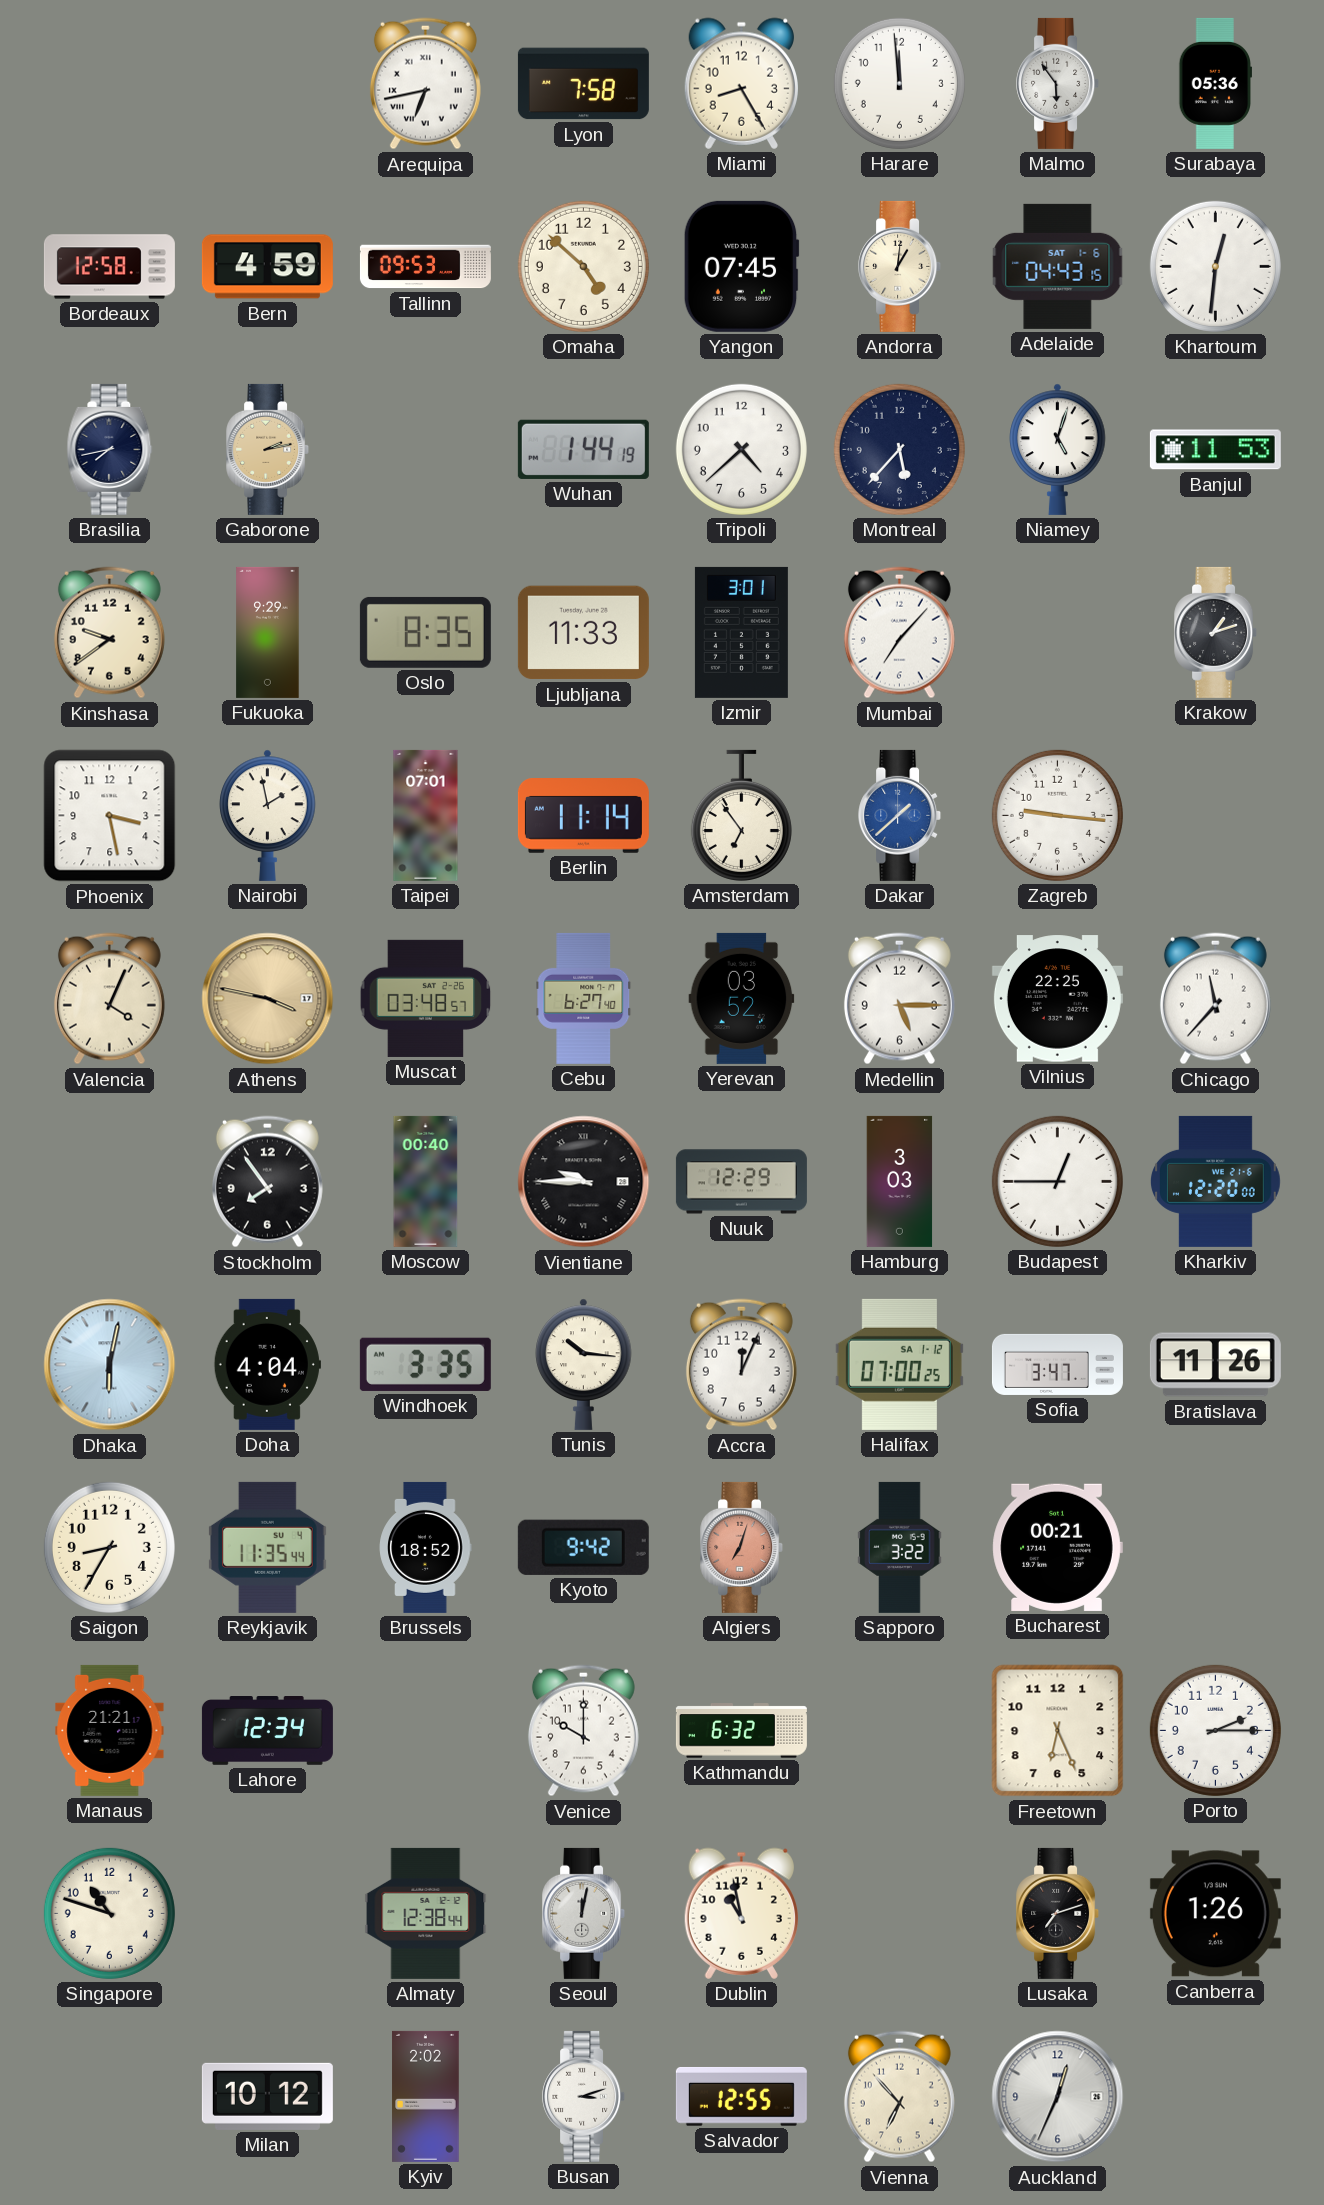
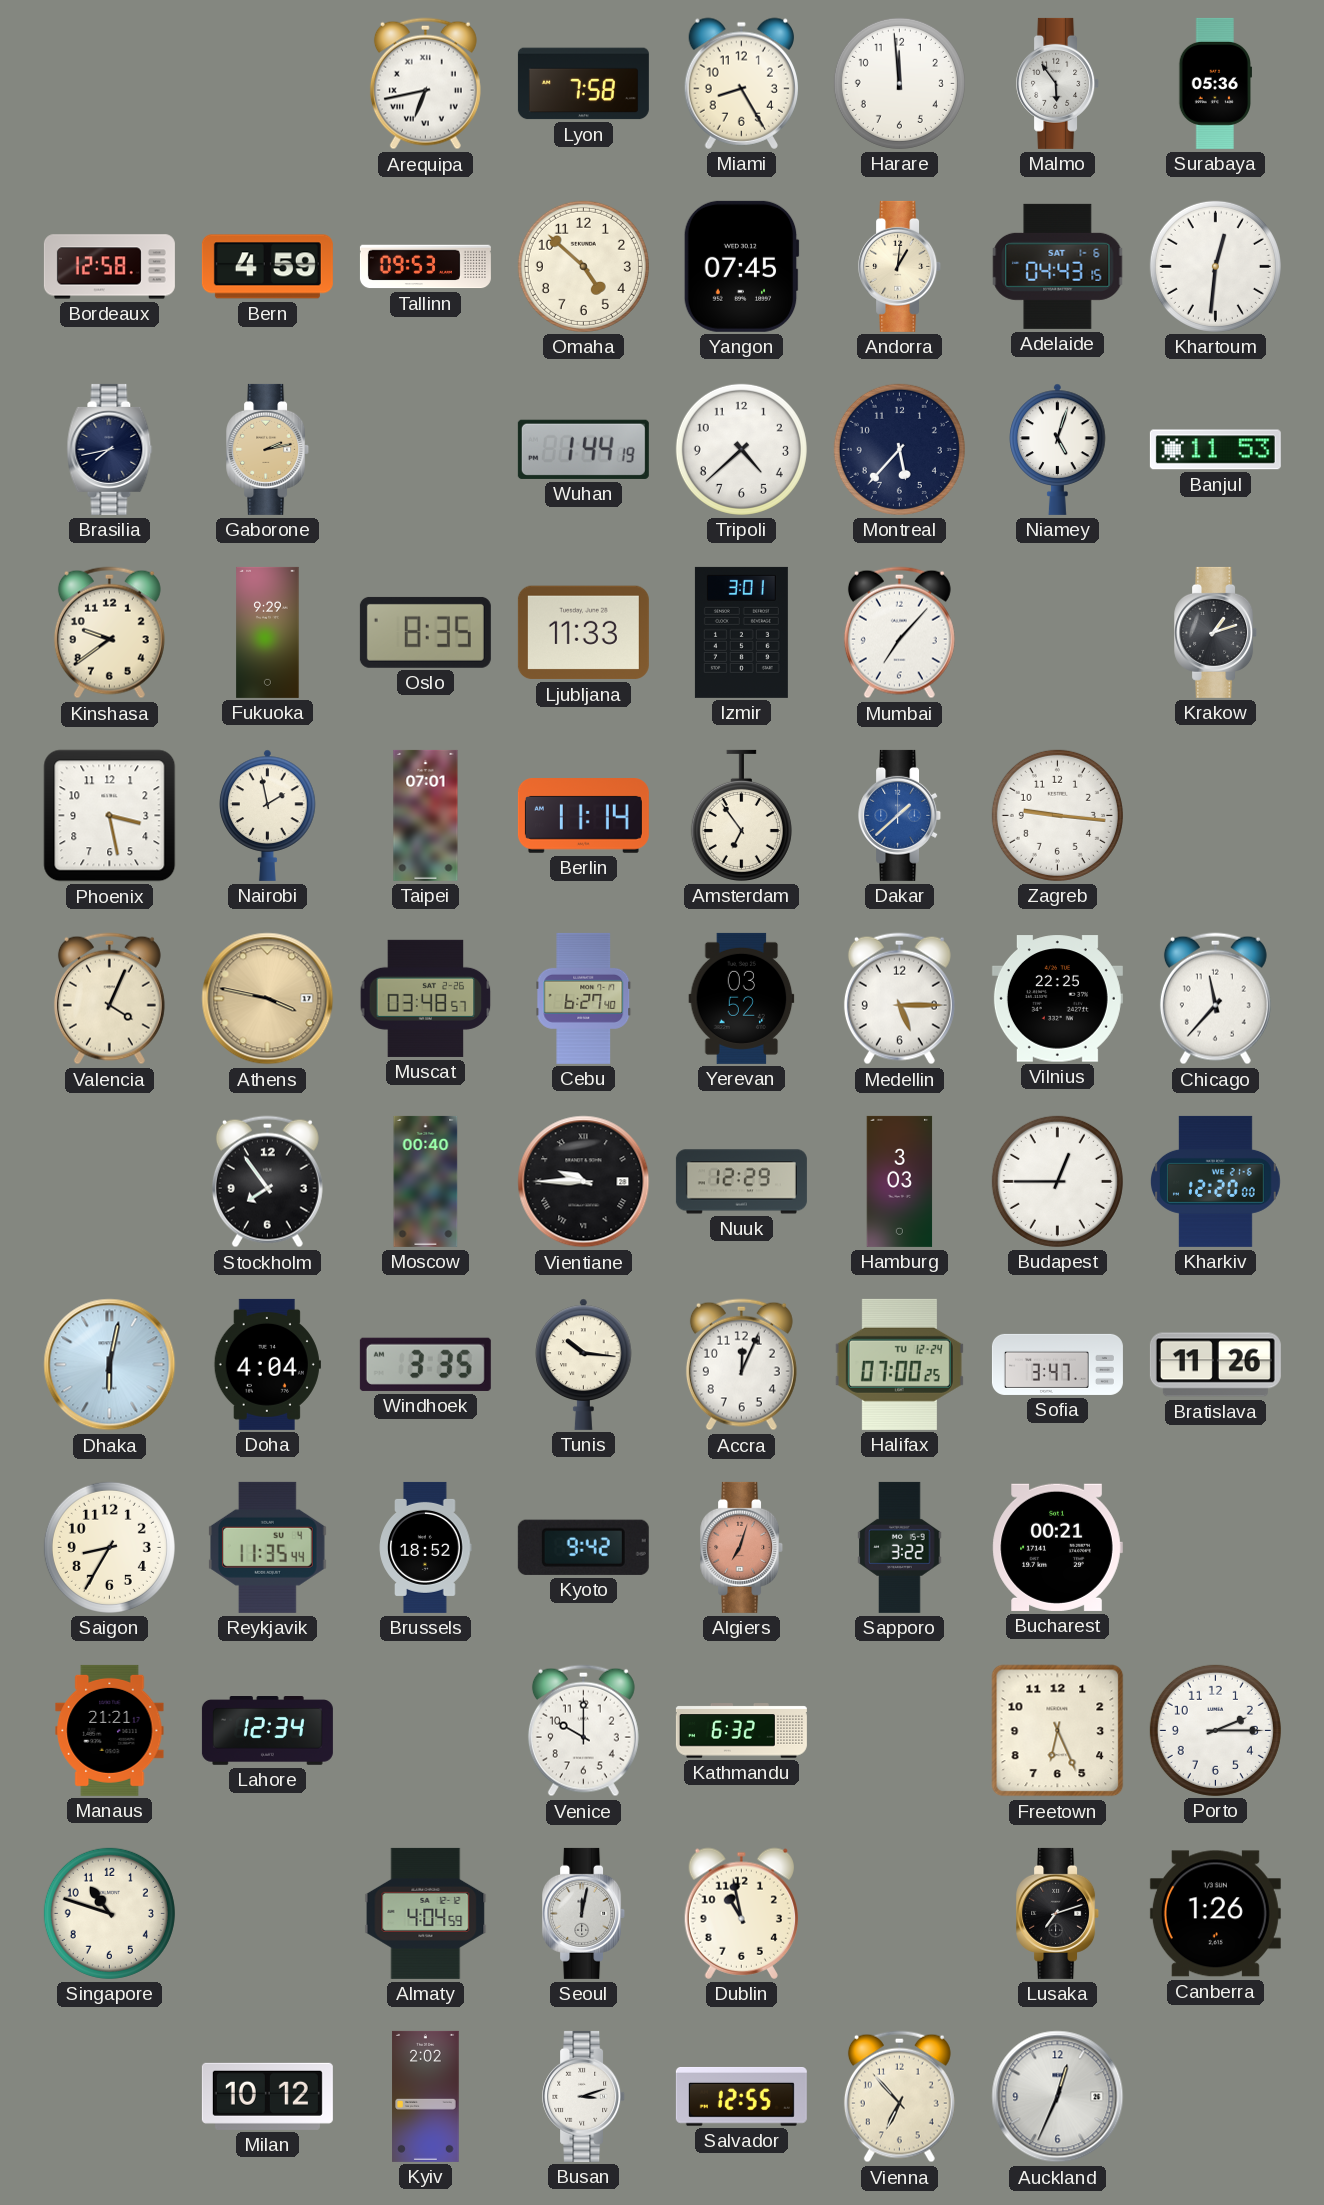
Halifax date: SA 1-12 -> TU 12-24
Almaty: 12:38 -> 4:04
